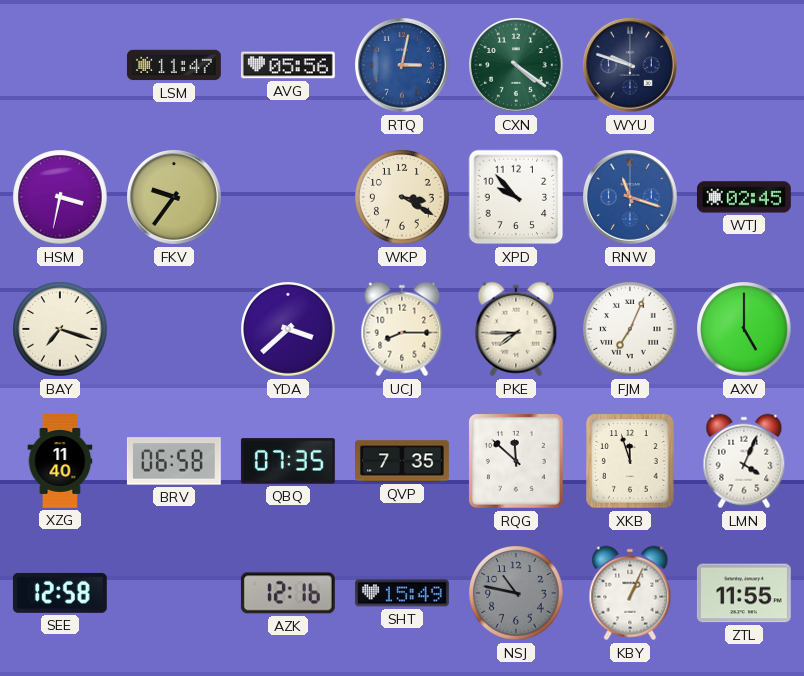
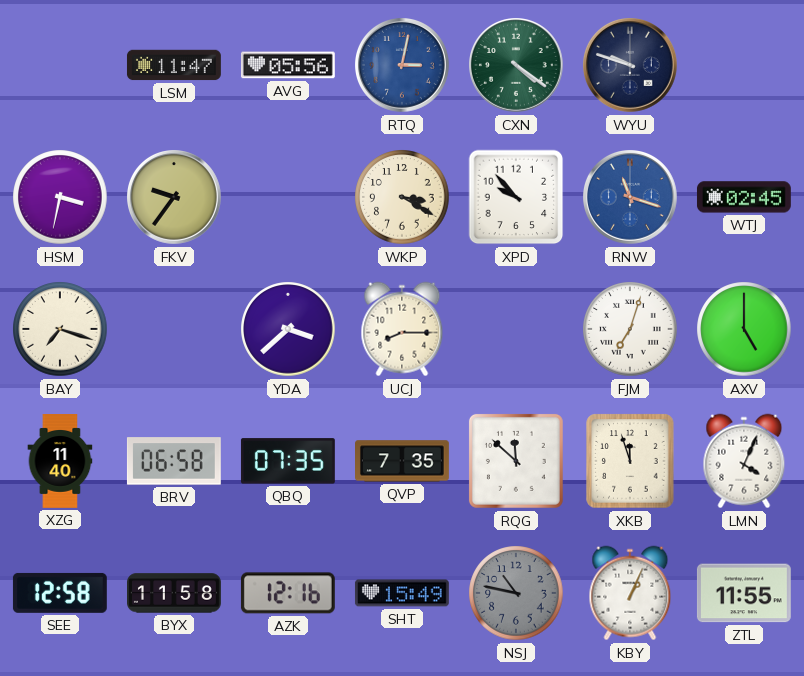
PKE: 7:45 -> none
FJM: 7:04 -> 7:03
BYX: none -> 11:58
